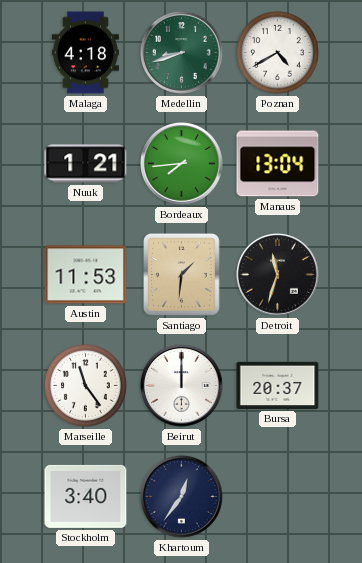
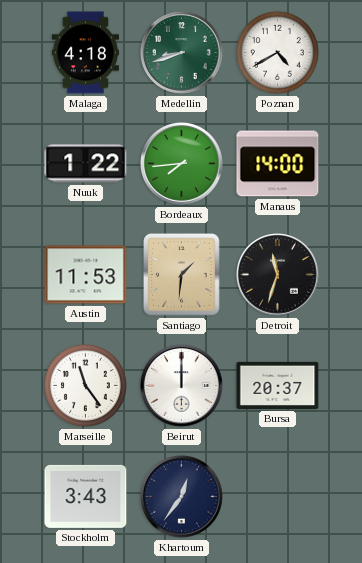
Nuuk: 1:21 -> 1:22
Manaus: 13:04 -> 14:00
Stockholm: 3:40 -> 3:43
